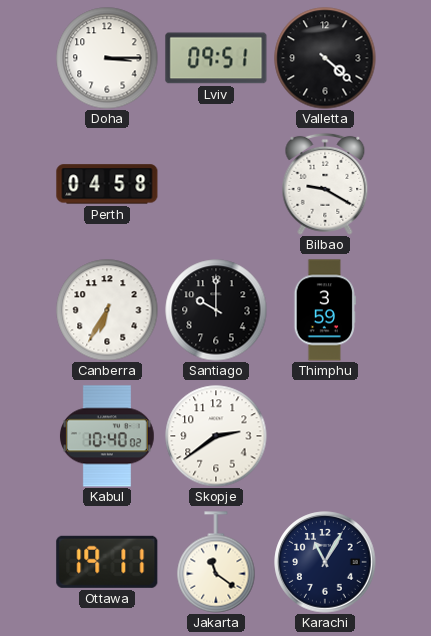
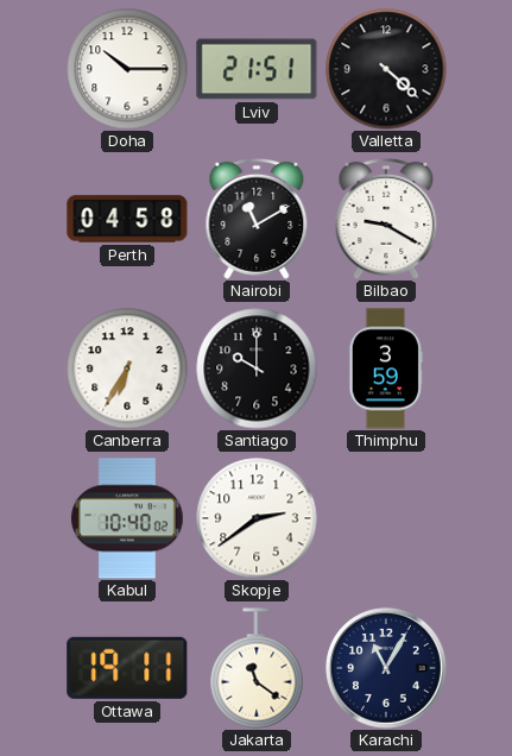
Doha: 3:15 -> 10:15
Lviv: 09:51 -> 21:51
Nairobi: none -> 11:10
